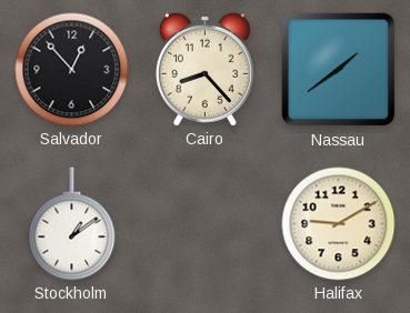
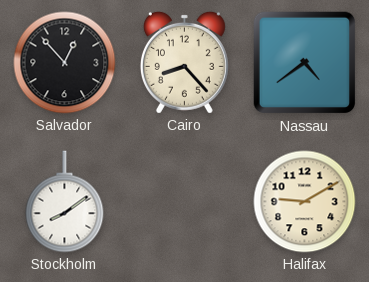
Nassau: 1:39 -> 4:39
Stockholm: 1:09 -> 8:09
